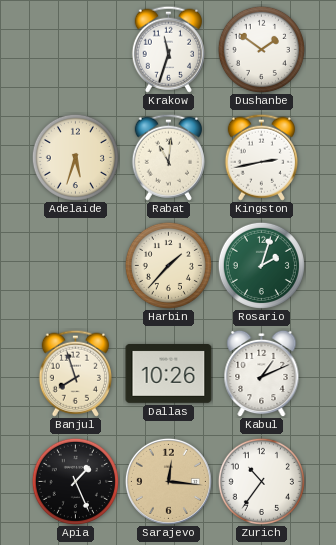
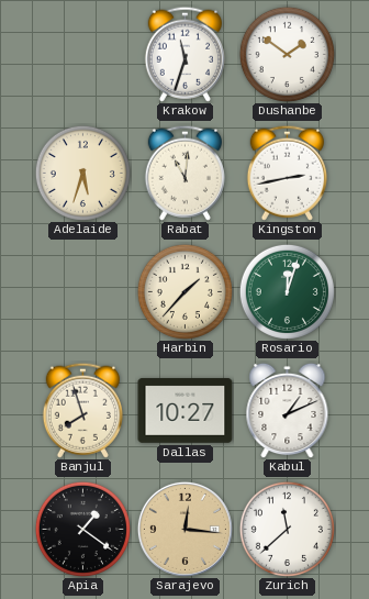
Rosario: 2:03 -> 12:03
Dallas: 10:26 -> 10:27
Apia: 1:26 -> 1:21
Zurich: 10:36 -> 11:38
